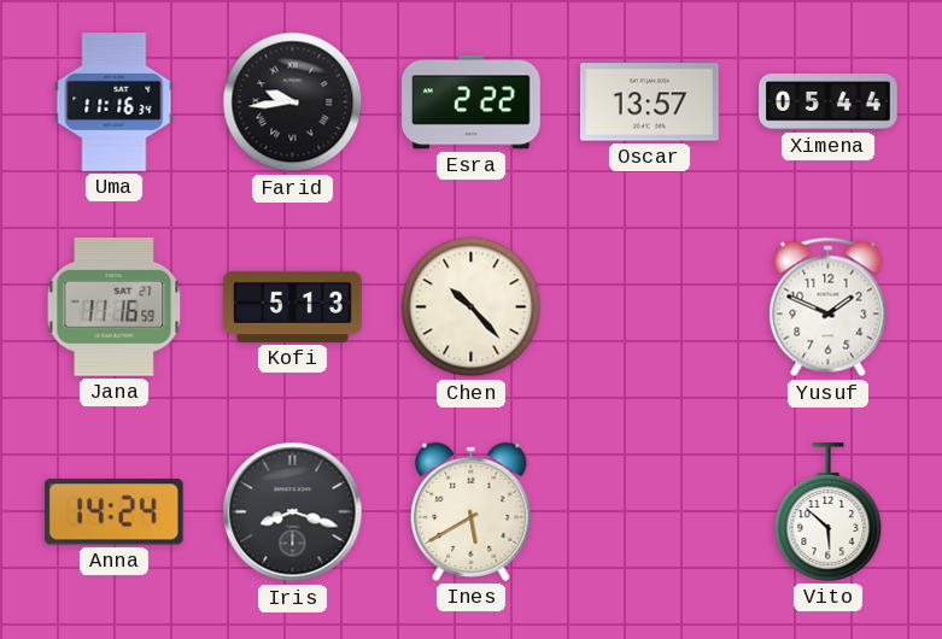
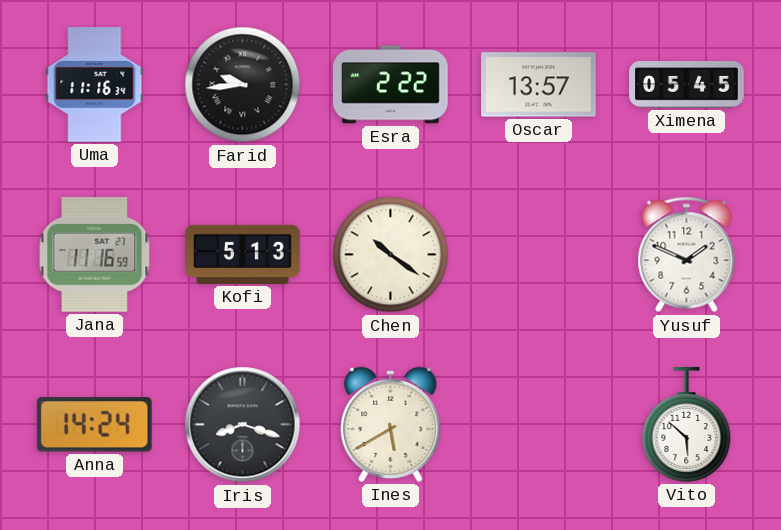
Ximena: 05:44 -> 05:45
Chen: 10:23 -> 10:21
